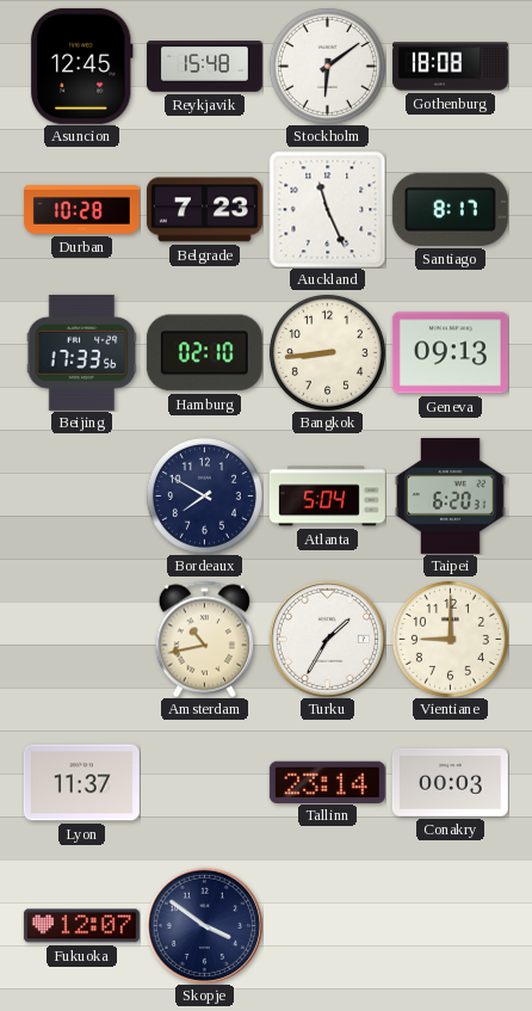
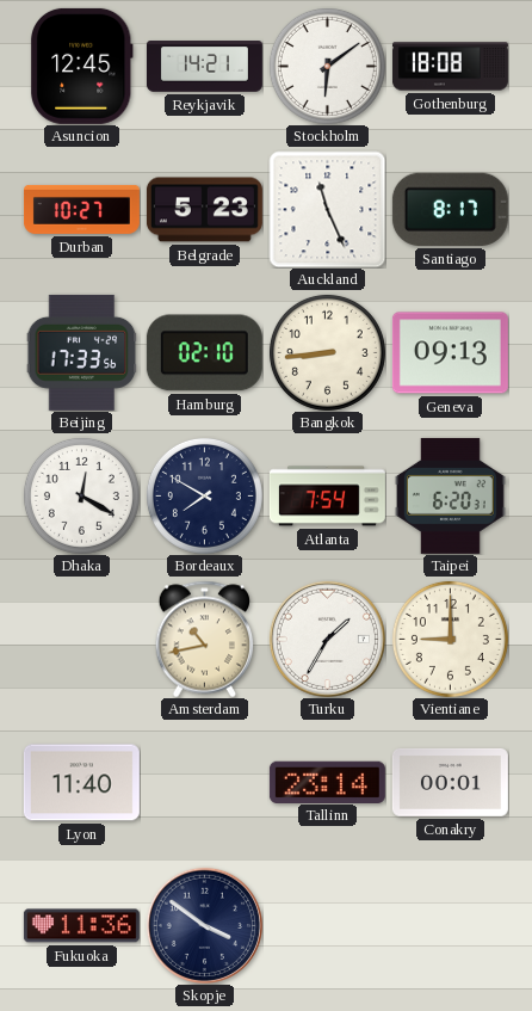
Reykjavik: 15:48 -> 14:21
Durban: 10:28 -> 10:27
Belgrade: 7:23 -> 5:23
Dhaka: none -> 12:20
Atlanta: 5:04 -> 7:54
Lyon: 11:37 -> 11:40
Conakry: 00:03 -> 00:01
Fukuoka: 12:07 -> 11:36
